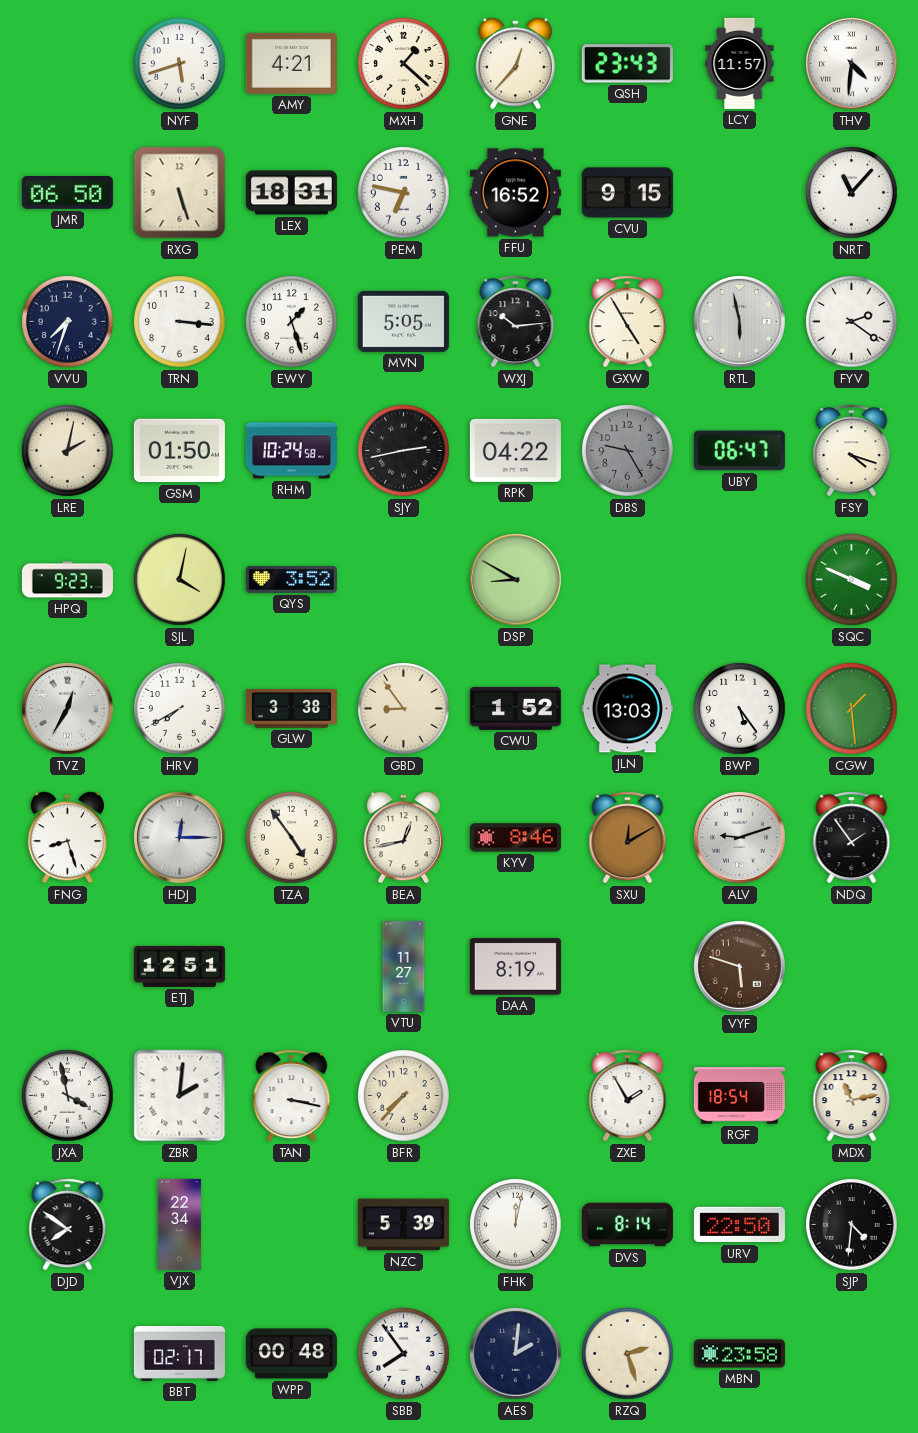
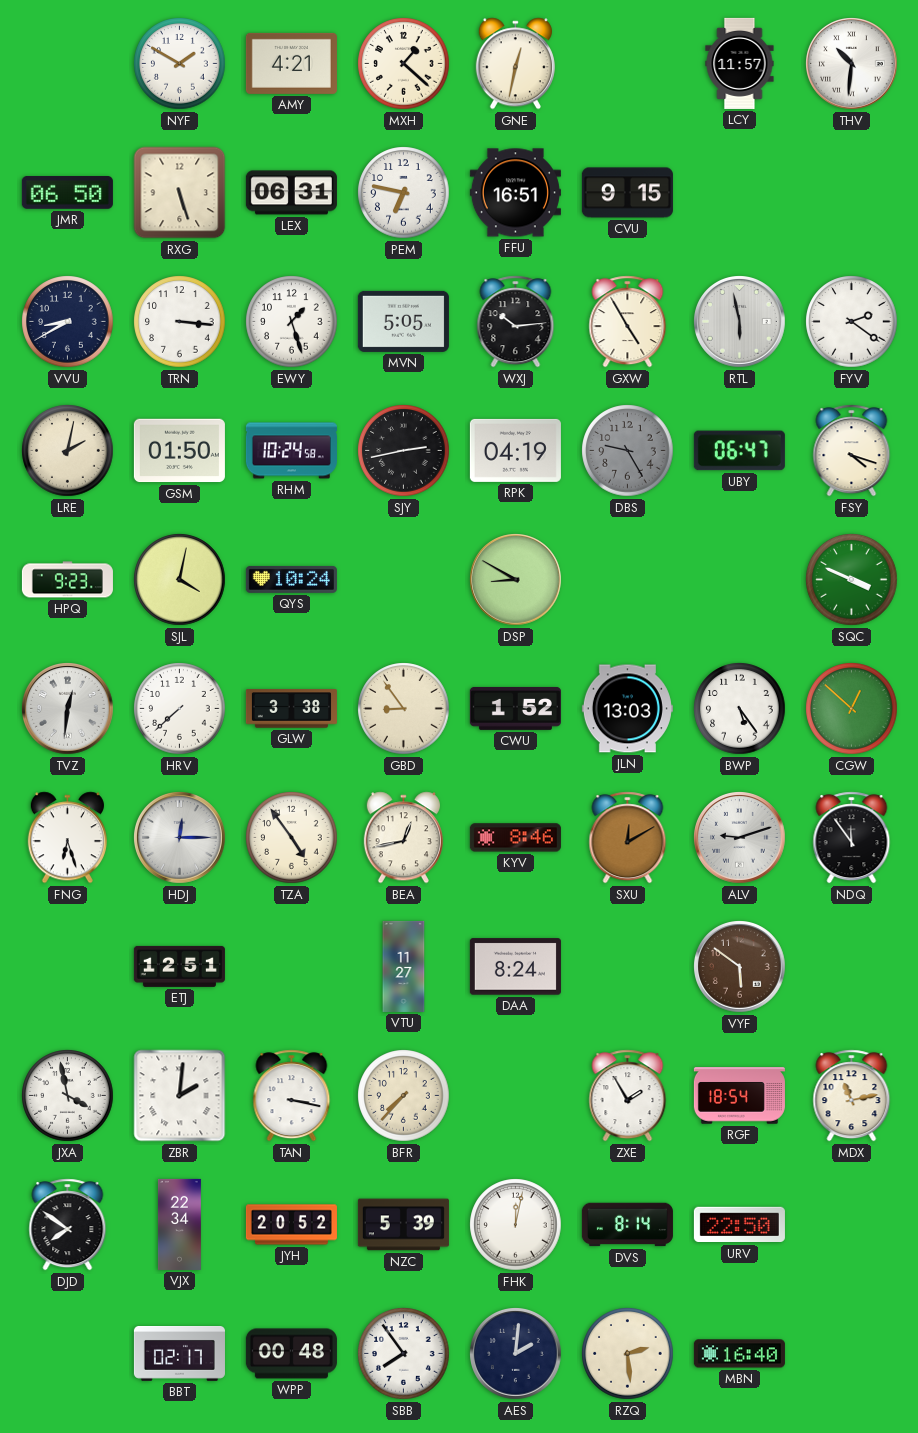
NYF: 5:42 -> 1:50
GNE: 12:37 -> 12:32
QSH: 23:43 -> none
THV: 4:31 -> 10:31
LEX: 18:31 -> 06:31
FFU: 16:52 -> 16:51
NRT: 11:07 -> none
VVU: 7:33 -> 8:40
RPK: 04:22 -> 04:19
QYS: 3:52 -> 10:24
TVZ: 12:35 -> 12:31
HRV: 7:40 -> 7:38
CGW: 1:29 -> 12:52
FNG: 8:27 -> 6:27
NDQ: 1:54 -> 11:54
DAA: 8:19 -> 8:24
VYF: 5:48 -> 5:51
JYH: none -> 20:52
SJP: 4:31 -> none
RZQ: 2:27 -> 2:29
MBN: 23:58 -> 16:40
